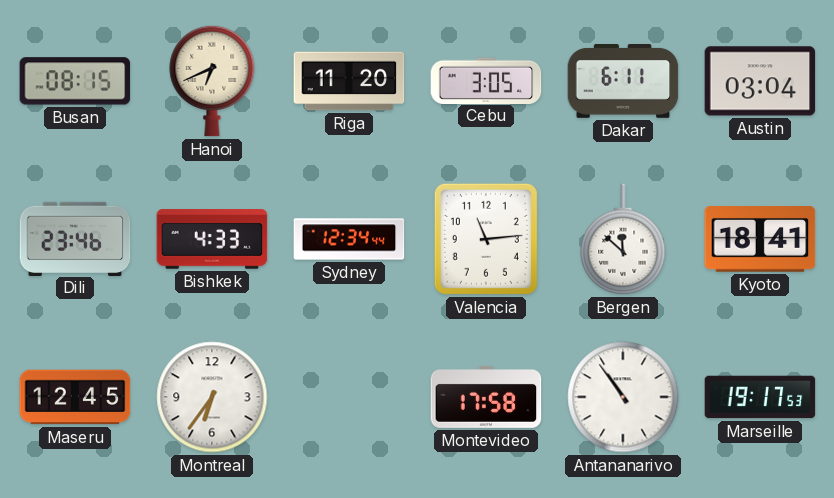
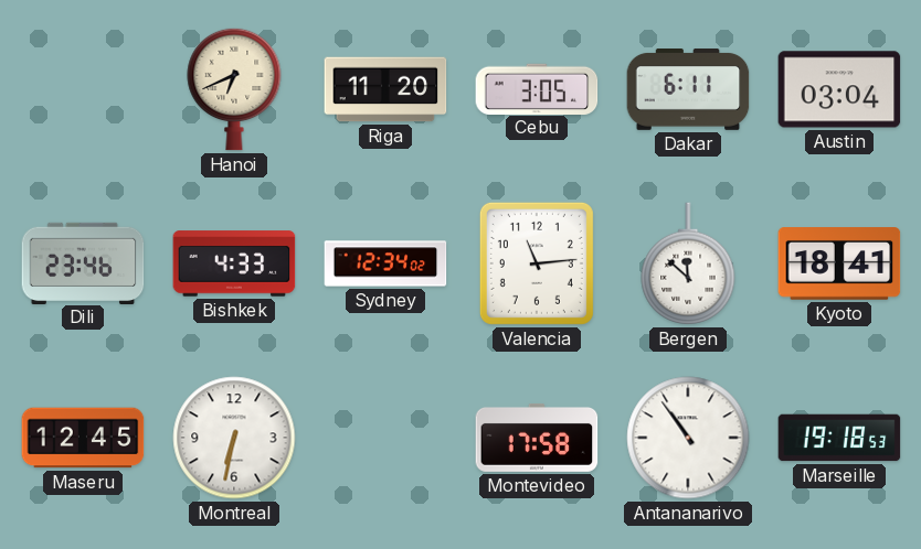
Busan: 08:15 -> none
Sydney: 12:34:44 -> 12:34:02
Montreal: 6:36 -> 6:32
Marseille: 19:17 -> 19:18
